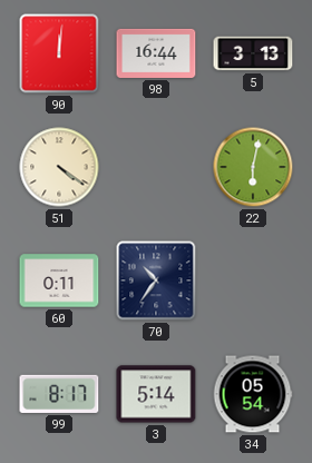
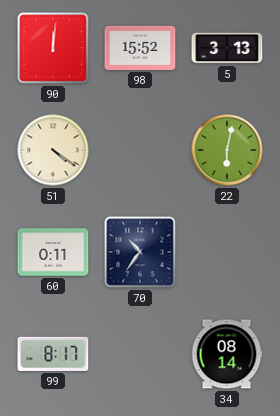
98: 16:44 -> 15:52
3: 5:14 -> none
34: 05:54 -> 08:14
